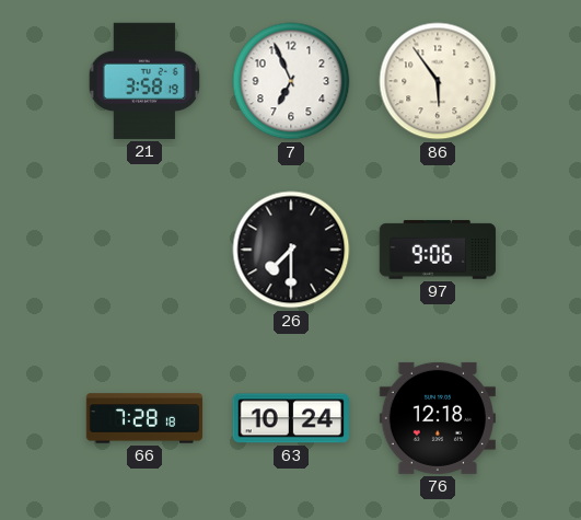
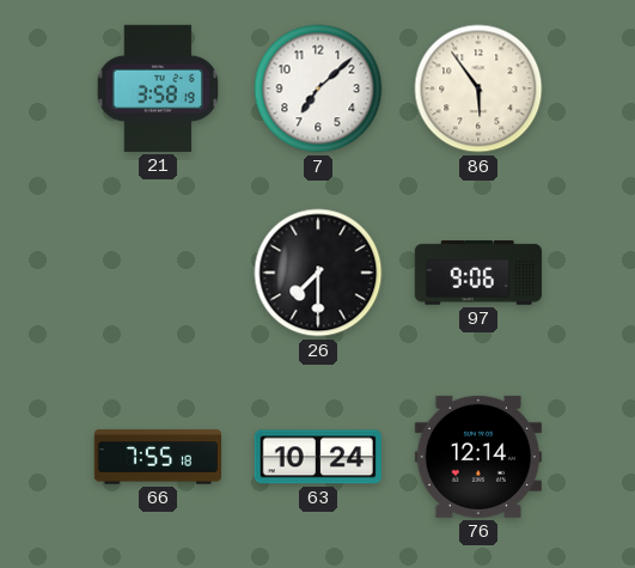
7: 6:56 -> 7:08
66: 7:28 -> 7:55
76: 12:18 -> 12:14
